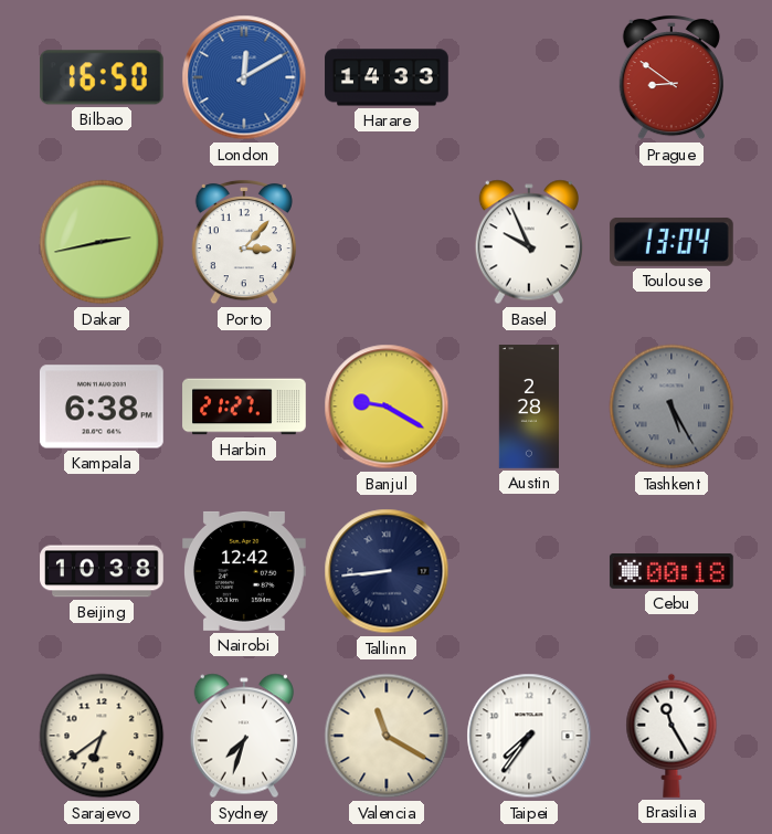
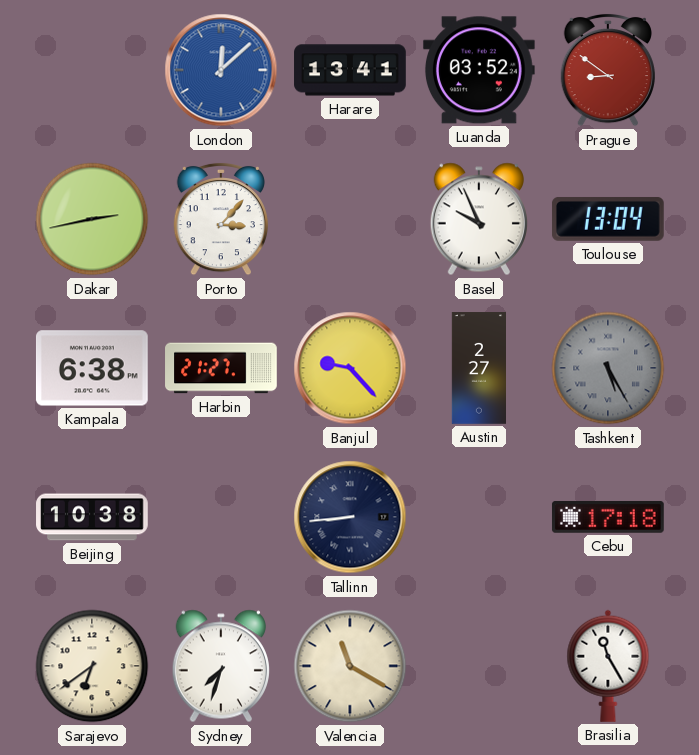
Bilbao: 16:50 -> none
London: 12:10 -> 12:08
Harare: 14:33 -> 13:41
Luanda: none -> 03:52
Banjul: 9:20 -> 9:23
Austin: 2:28 -> 2:27
Nairobi: 12:42 -> none
Cebu: 00:18 -> 17:18
Taipei: 7:36 -> none
